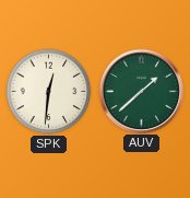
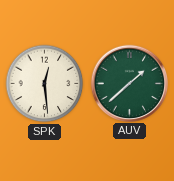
SPK: 12:31 -> 12:29
